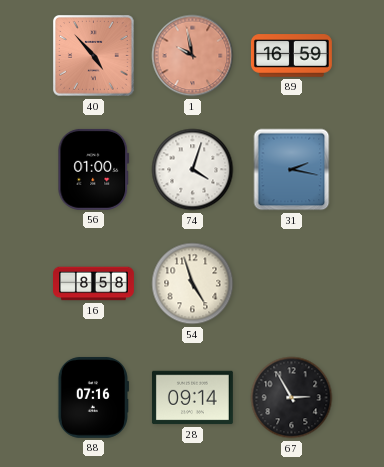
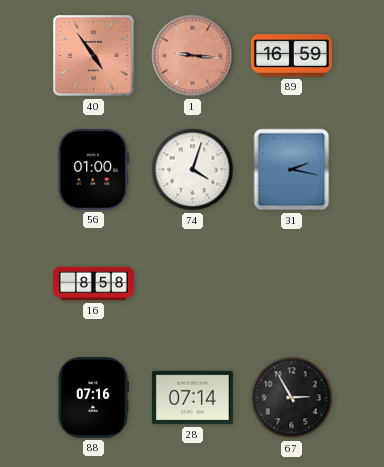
40: 4:53 -> 4:54
1: 9:58 -> 9:16
54: 4:57 -> none
28: 09:14 -> 07:14
